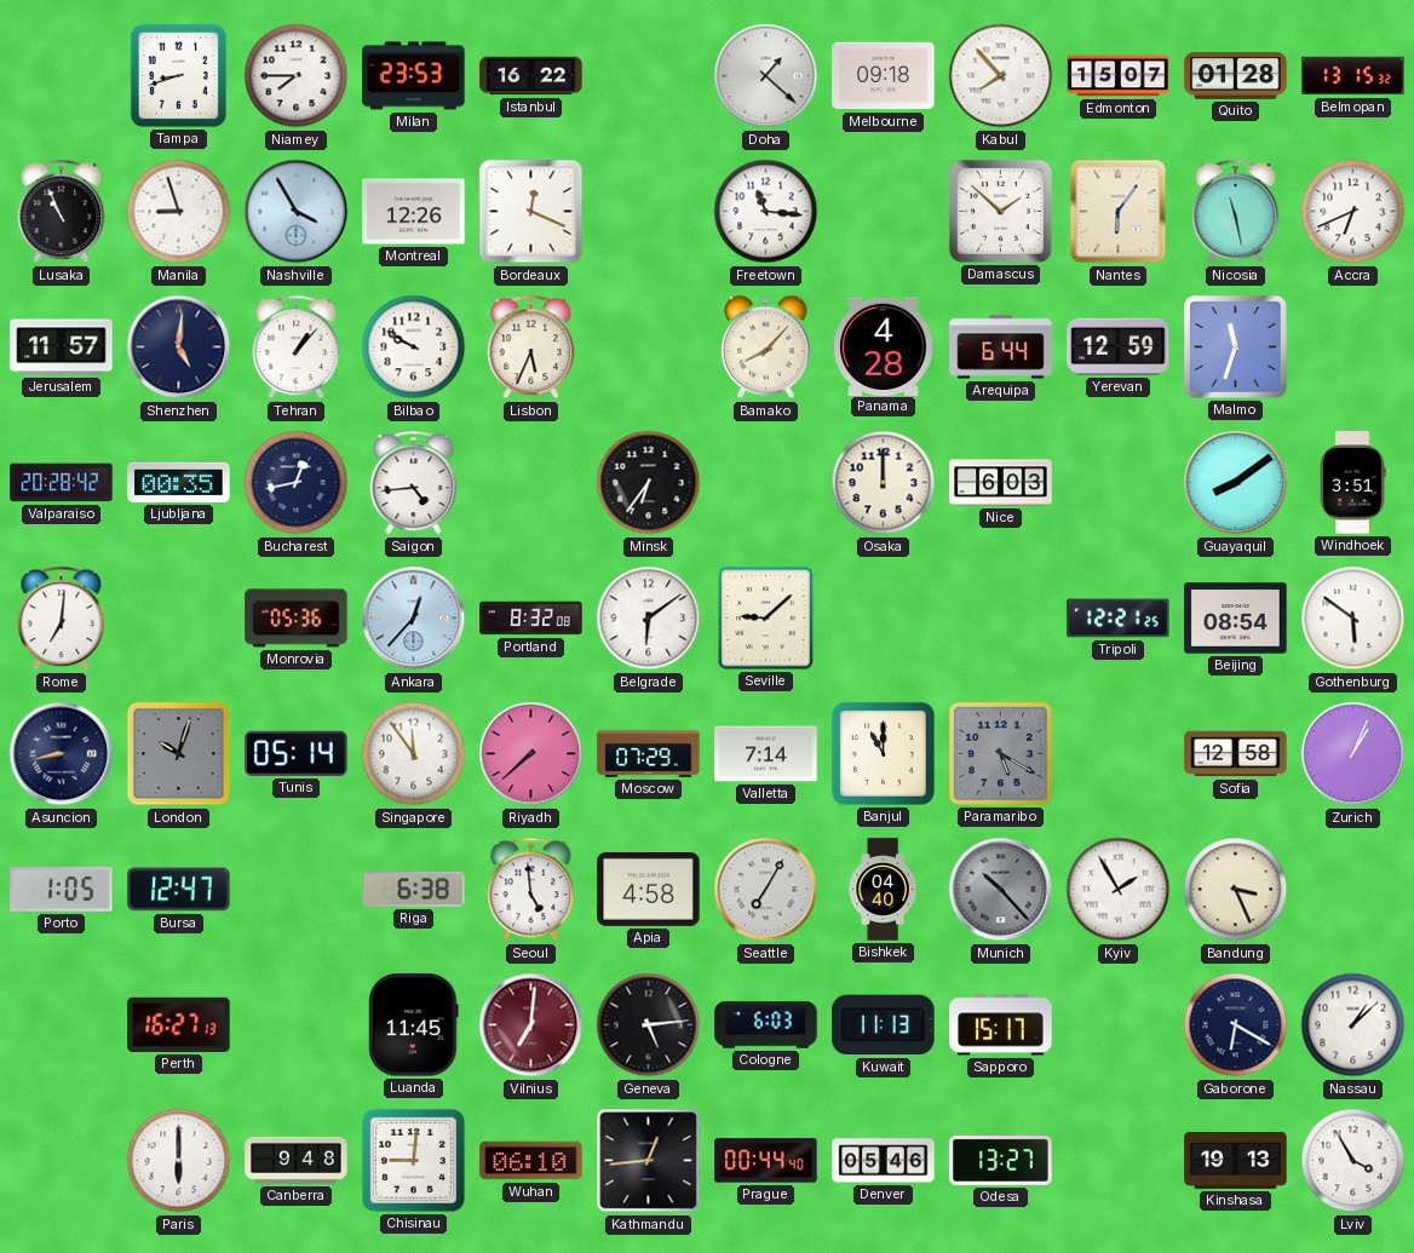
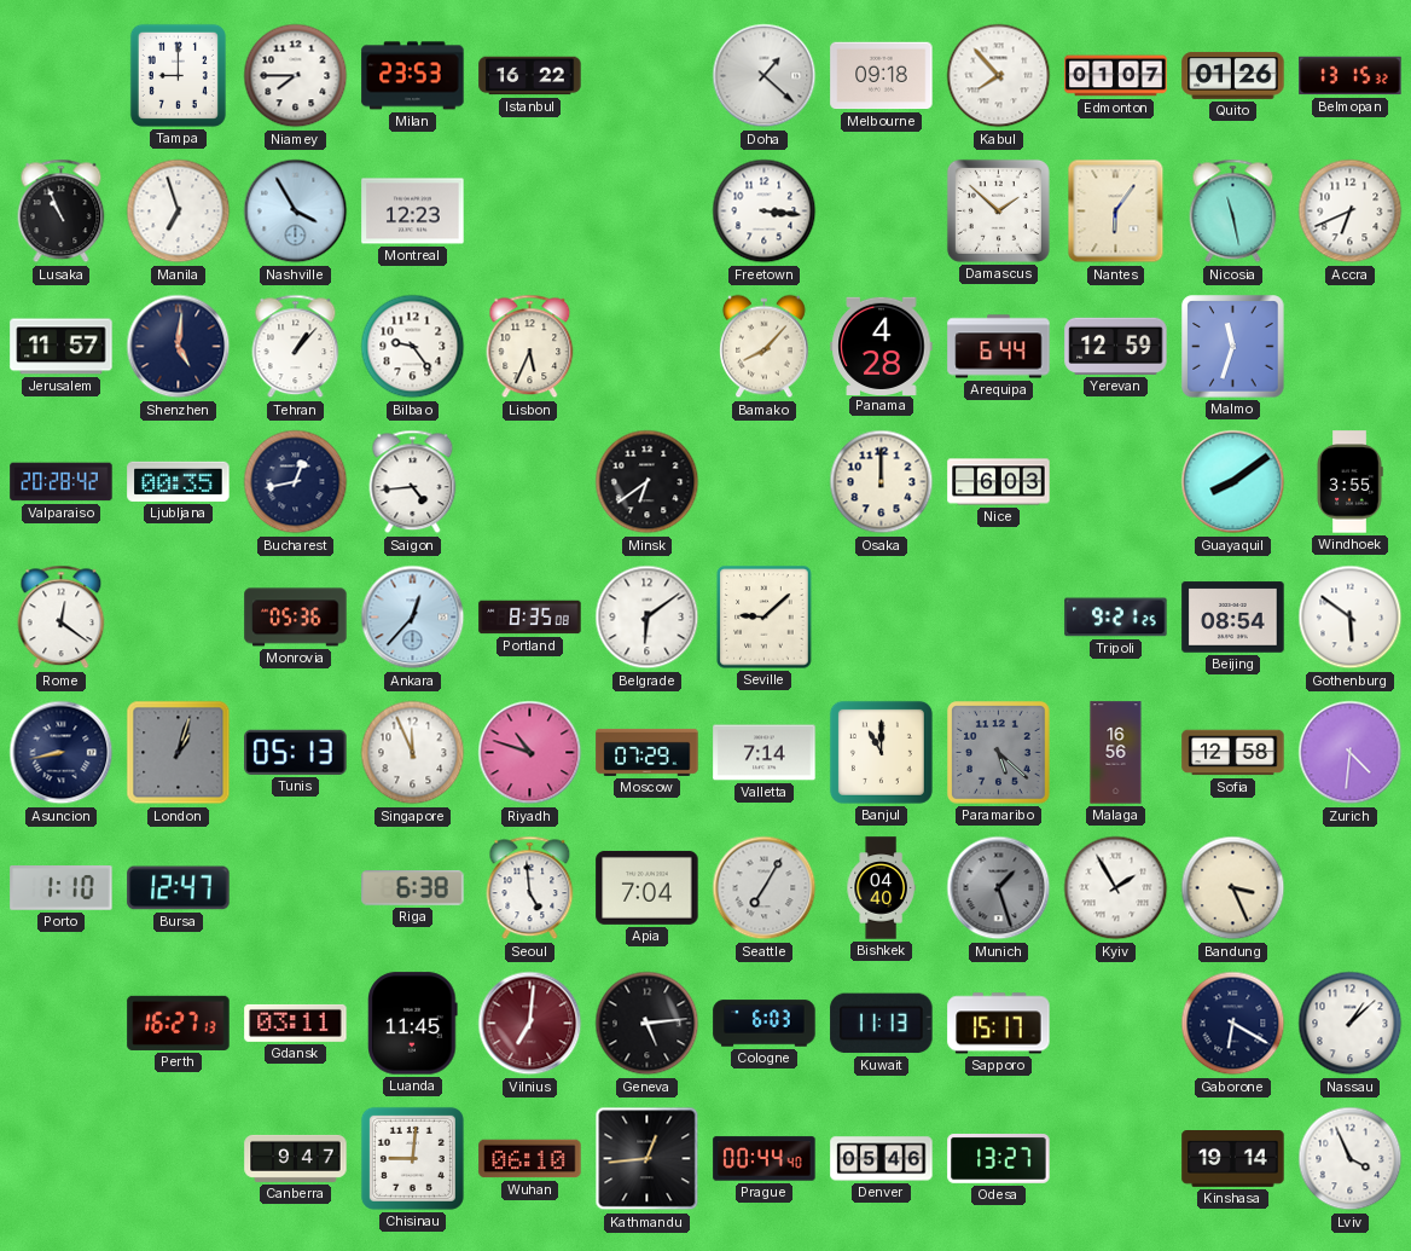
Tampa: 8:42 -> 9:00
Edmonton: 15:07 -> 01:07
Quito: 01:28 -> 01:26
Manila: 8:57 -> 6:57
Montreal: 12:26 -> 12:23
Bordeaux: 12:19 -> none
Freetown: 11:16 -> 3:16
Bilbao: 9:50 -> 9:24
Minsk: 6:36 -> 6:39
Windhoek: 3:51 -> 3:55
Rome: 7:01 -> 12:21
Portland: 8:32 -> 8:35
Tripoli: 12:21 -> 9:21
London: 10:03 -> 1:03
Tunis: 05:14 -> 05:13
Singapore: 11:54 -> 11:56
Riyadh: 7:38 -> 10:48
Paramaribo: 5:20 -> 5:22
Malaga: none -> 16:56
Zurich: 1:04 -> 4:31
Porto: 1:05 -> 1:10
Apia: 4:58 -> 7:04
Munich: 10:23 -> 1:27
Gdansk: none -> 03:11
Paris: 6:00 -> none
Canberra: 9:48 -> 9:47
Kinshasa: 19:13 -> 19:14
Lviv: 3:55 -> 3:56
